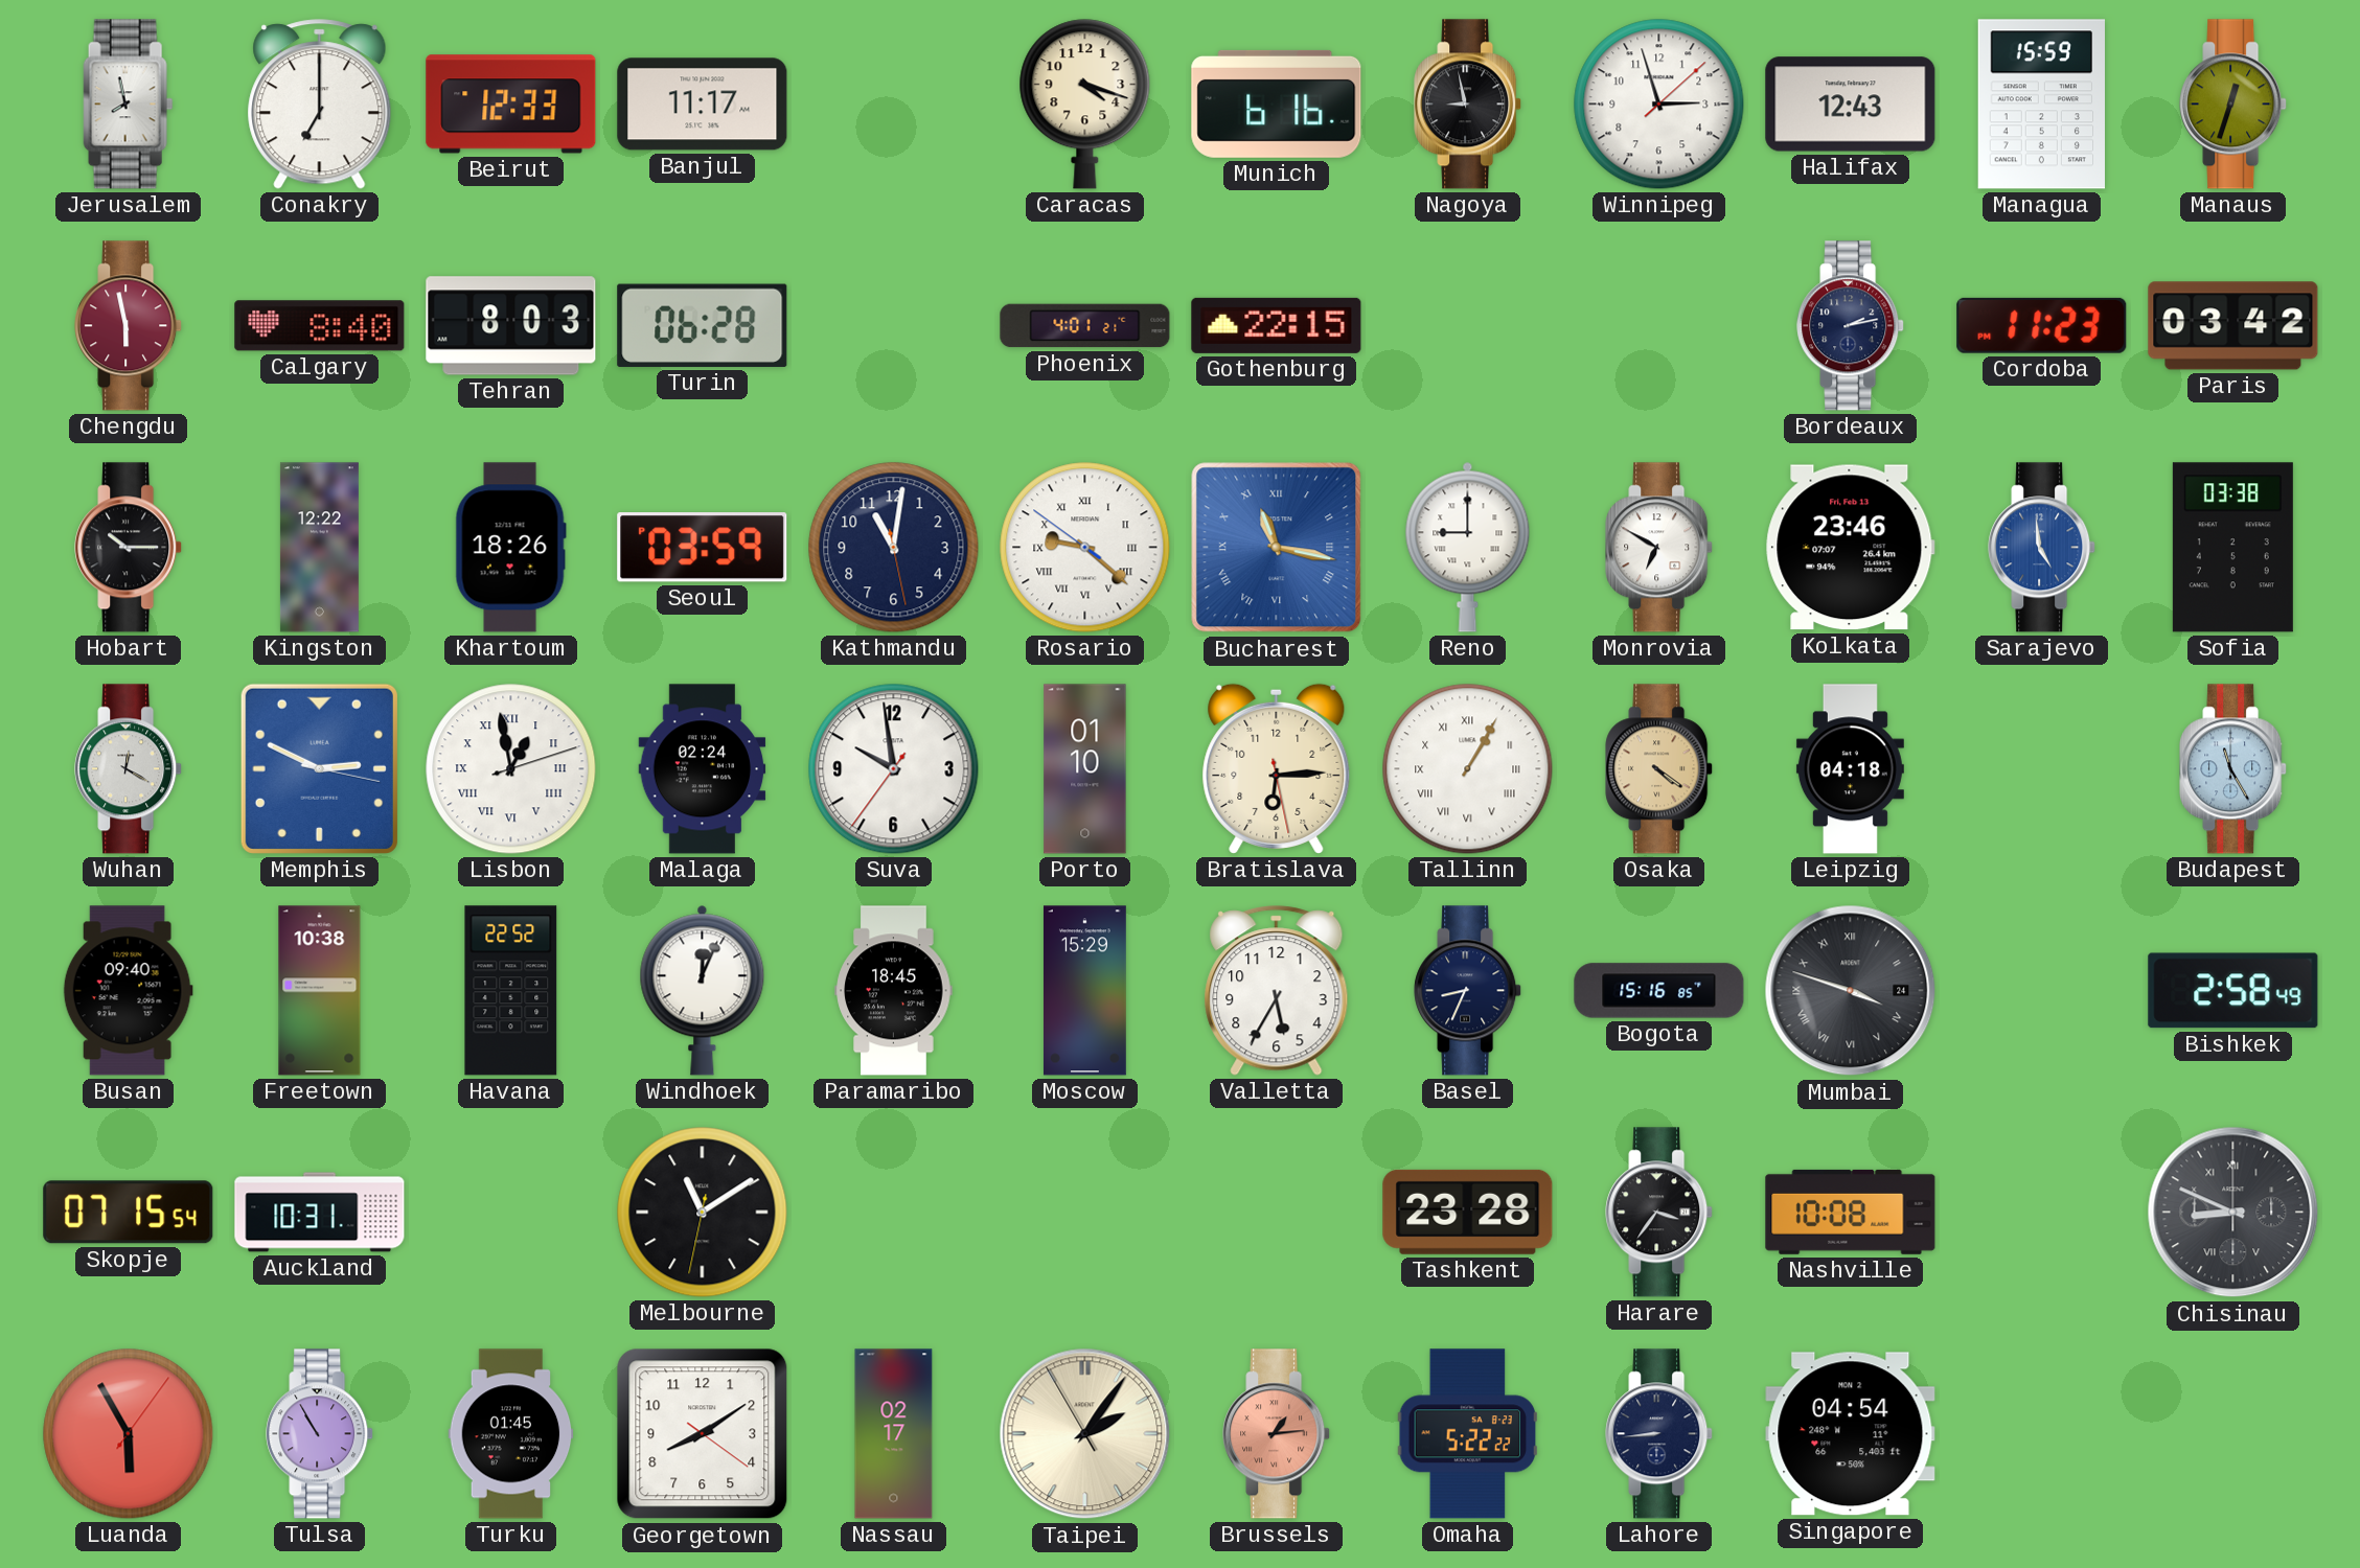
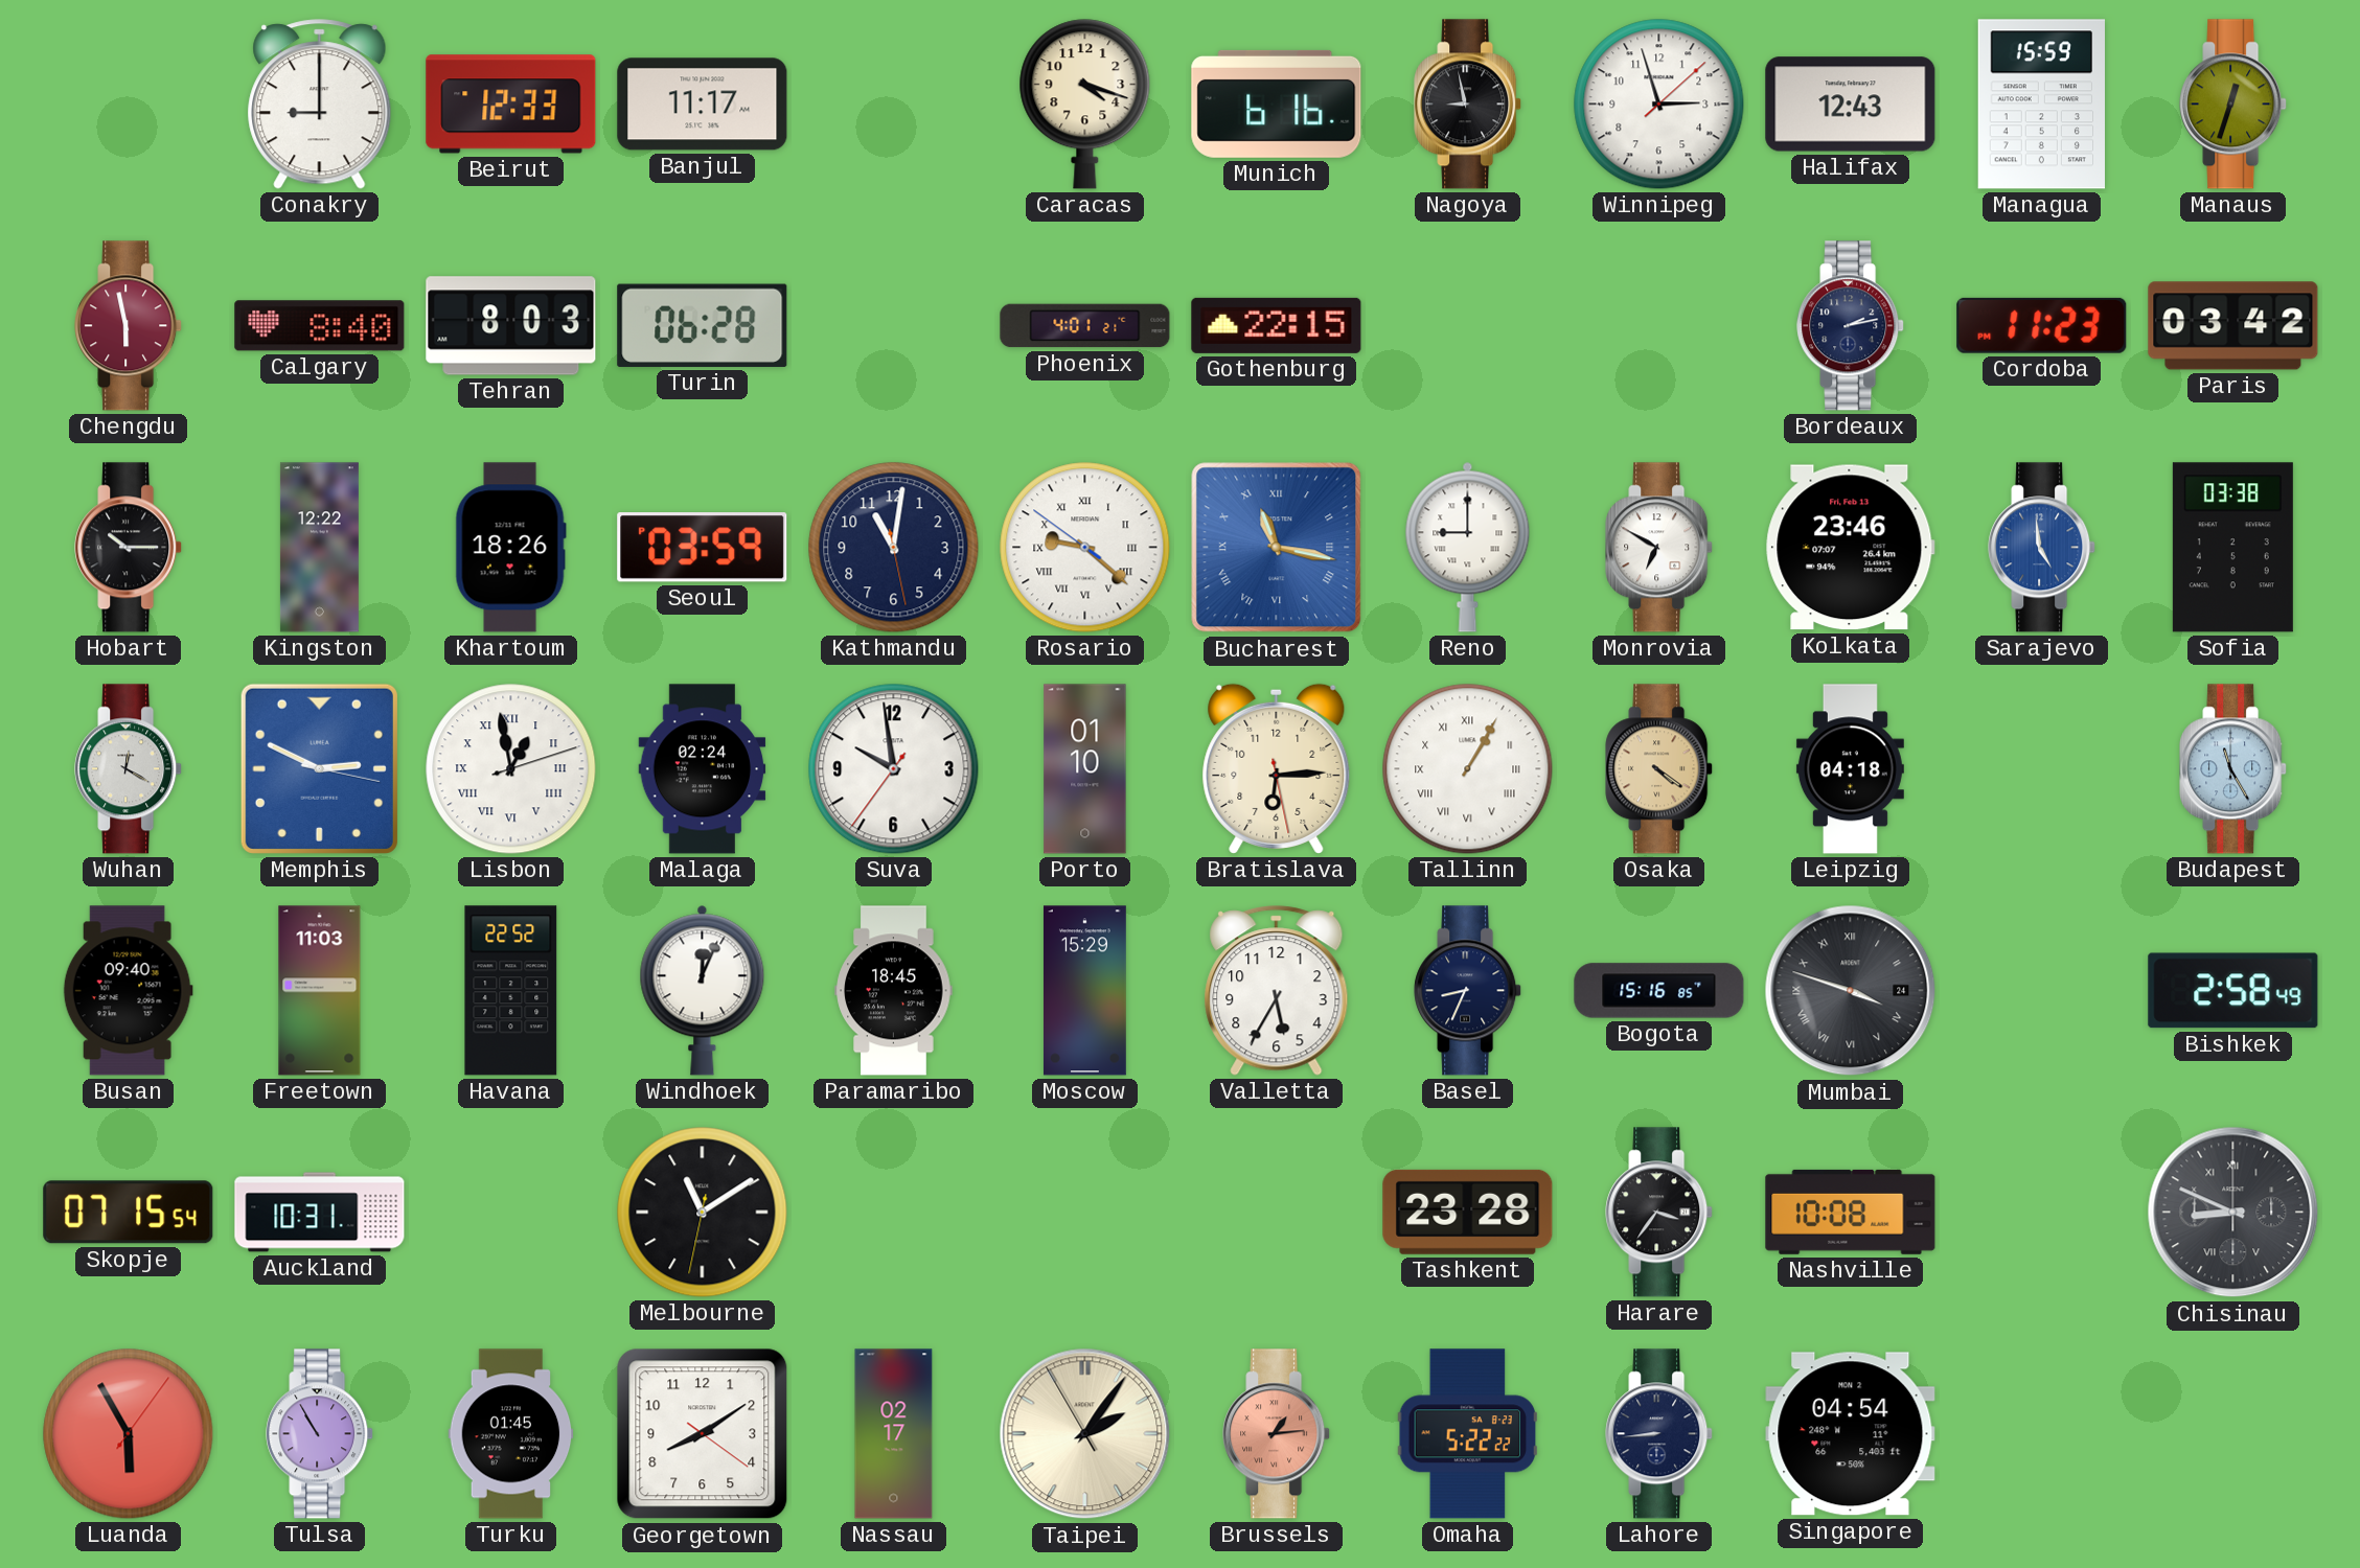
Jerusalem: 7:58 -> none
Conakry: 7:00 -> 9:00
Freetown: 10:38 -> 11:03
